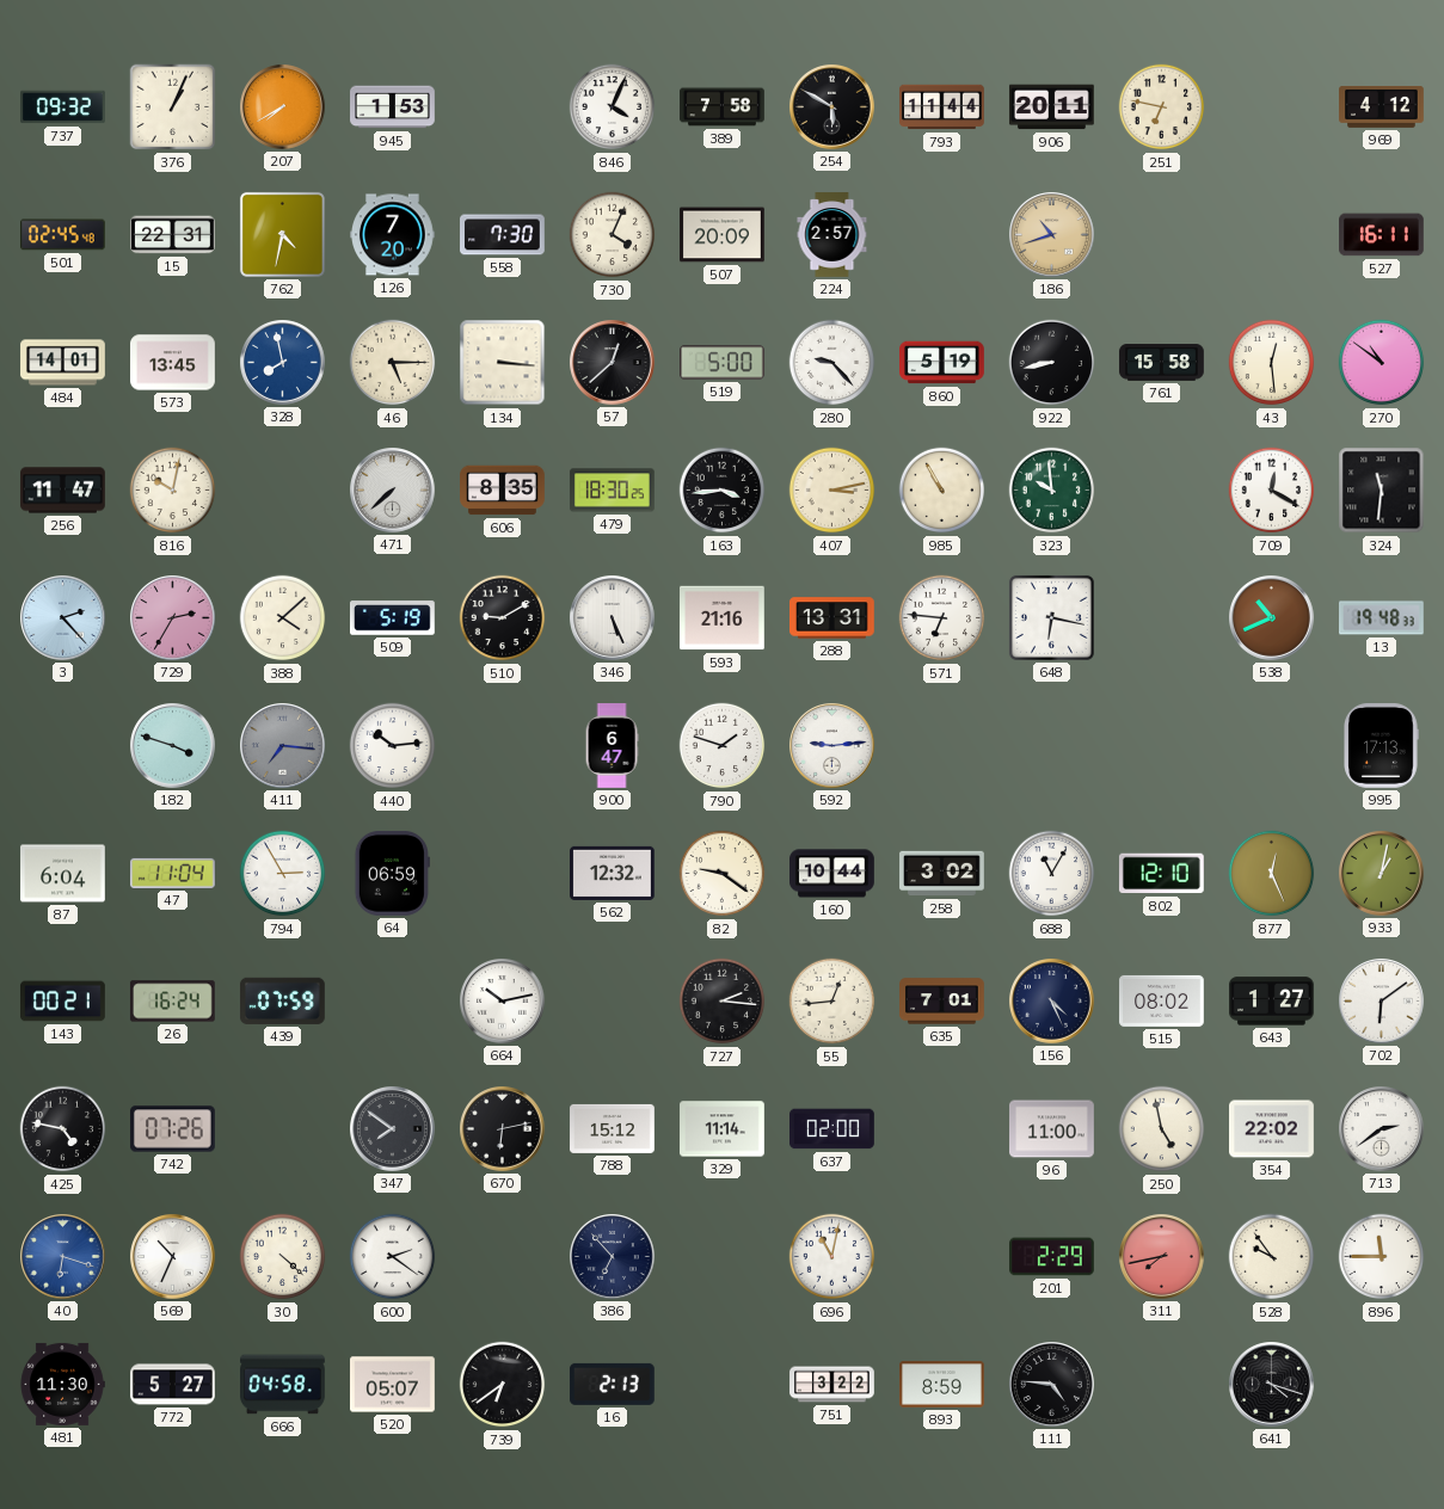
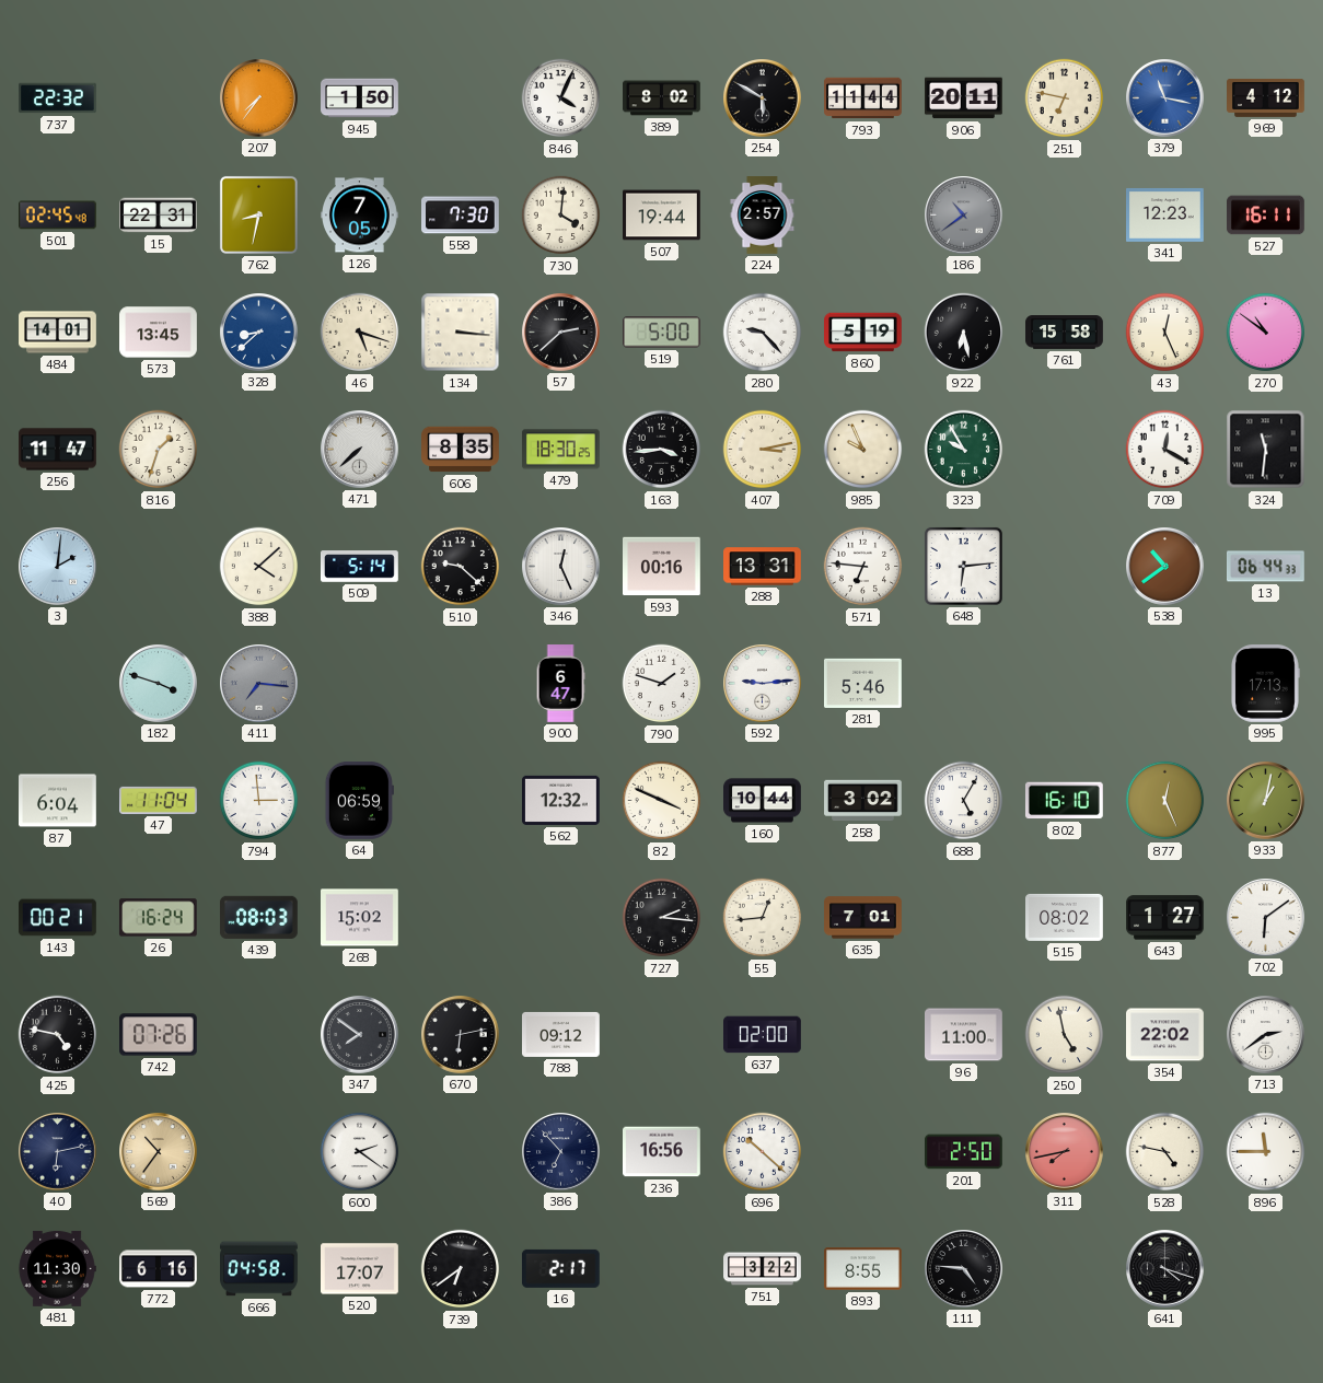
737: 09:32 -> 22:32
376: 1:04 -> none
207: 7:40 -> 7:36
945: 1:53 -> 1:50
389: 7:58 -> 8:02
379: none -> 11:17
762: 4:32 -> 8:32
126: 7:20 -> 7:05
730: 4:04 -> 4:01
507: 20:09 -> 19:44
186: 10:42 -> 10:39
186 dial: champagne -> grey
341: none -> 12:23
328: 7:58 -> 8:38
46: 5:15 -> 5:18
57: 12:38 -> 2:38
922: 8:43 -> 6:28
43: 12:29 -> 12:26
816: 10:02 -> 1:33
985: 10:55 -> 9:56
323: 9:59 -> 9:55
3: 2:23 -> 2:01
729: 2:35 -> none
509: 5:19 -> 5:14
510: 9:10 -> 9:22
346: 5:26 -> 12:26
593: 21:16 -> 00:16
648: 6:17 -> 6:14
538: 10:41 -> 10:39
13: 19:48 -> 06:44
440: 10:14 -> none
281: none -> 5:46
794: 2:55 -> 2:59
82: 9:21 -> 3:49
688: 11:05 -> 5:05
802: 12:10 -> 16:10
439: 07:59 -> 08:03
268: none -> 15:02
664: 10:13 -> none
156: 4:26 -> none
788: 15:12 -> 09:12
329: 11:14 -> none
40: 6:18 -> 6:13
40 dial: blue -> navy
569: 10:34 -> 10:36
569 dial: white -> champagne
30: 4:22 -> none
236: none -> 16:56
696: 11:02 -> 10:22
201: 2:29 -> 2:50
528: 9:54 -> 4:47
772: 5:27 -> 6:16
520: 05:07 -> 17:07
16: 2:13 -> 2:17
893: 8:59 -> 8:55
